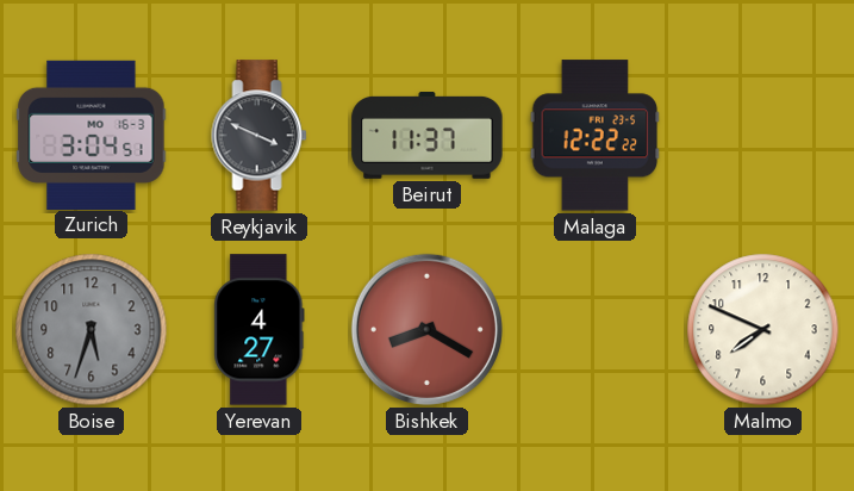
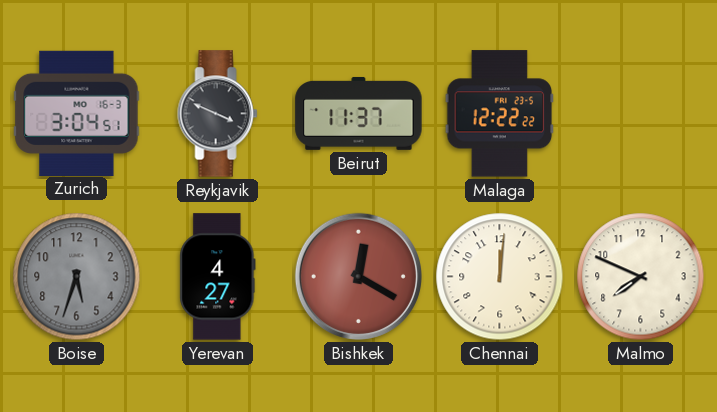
Bishkek: 8:20 -> 12:20
Chennai: none -> 12:01
